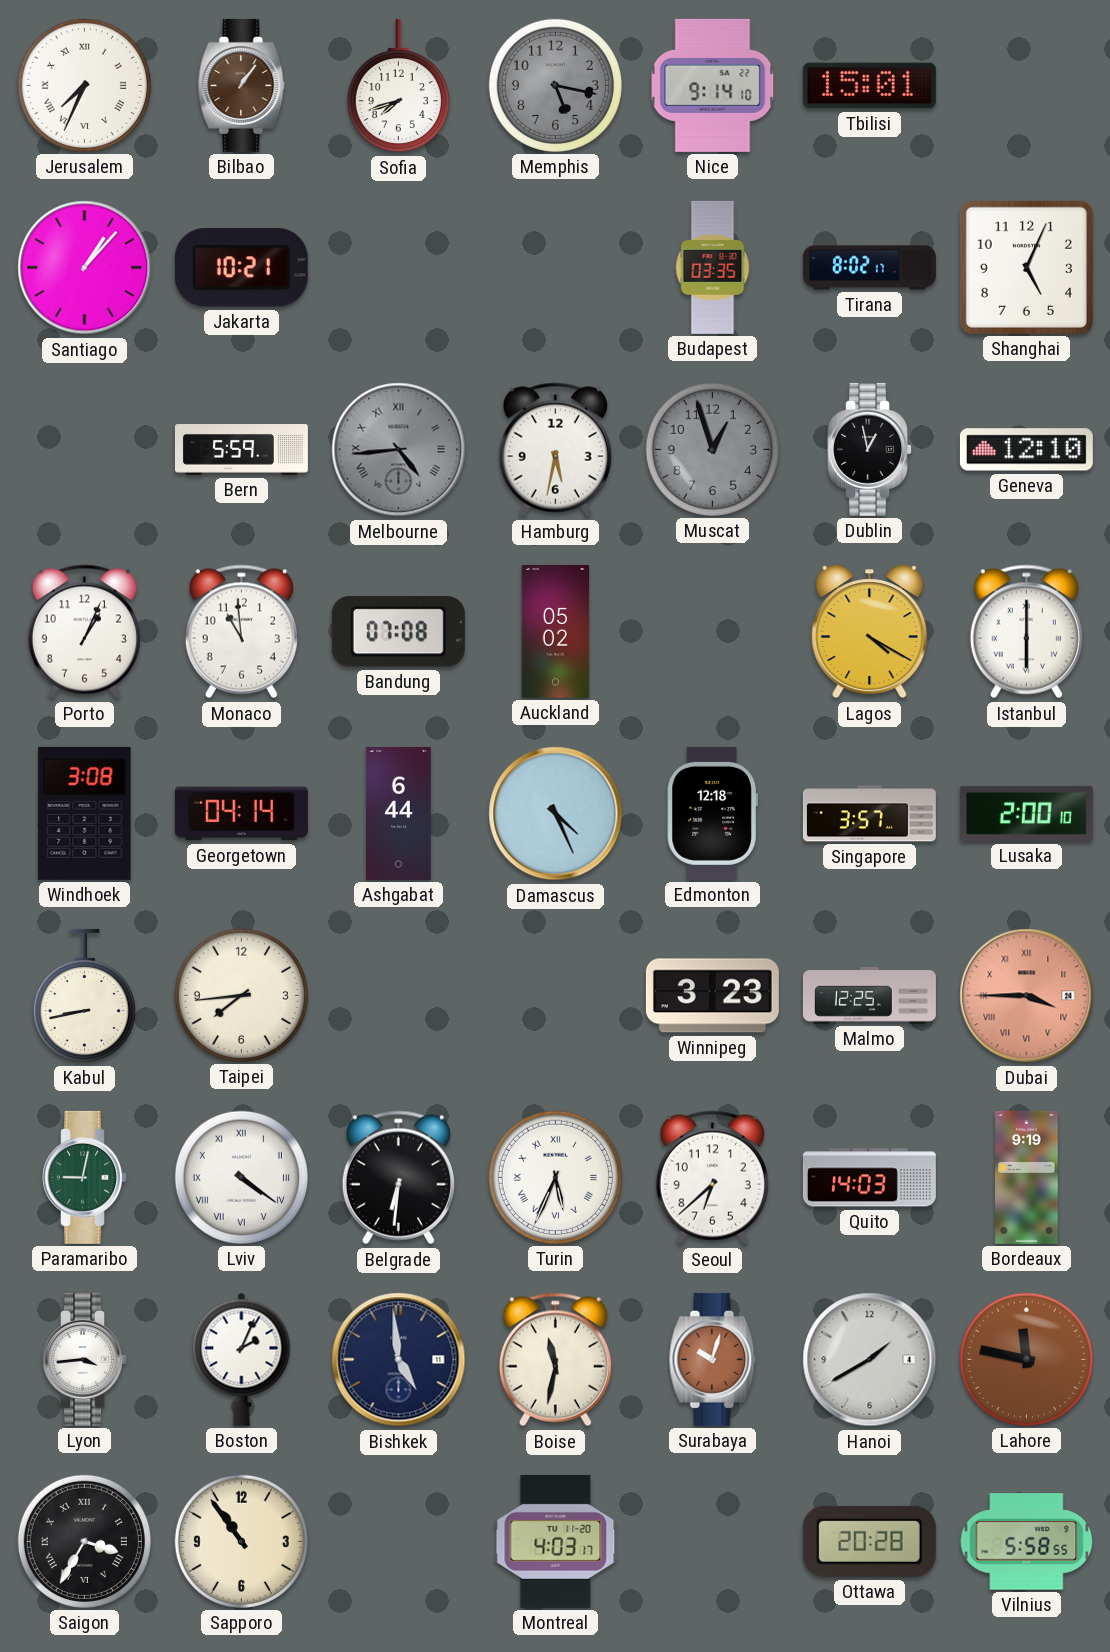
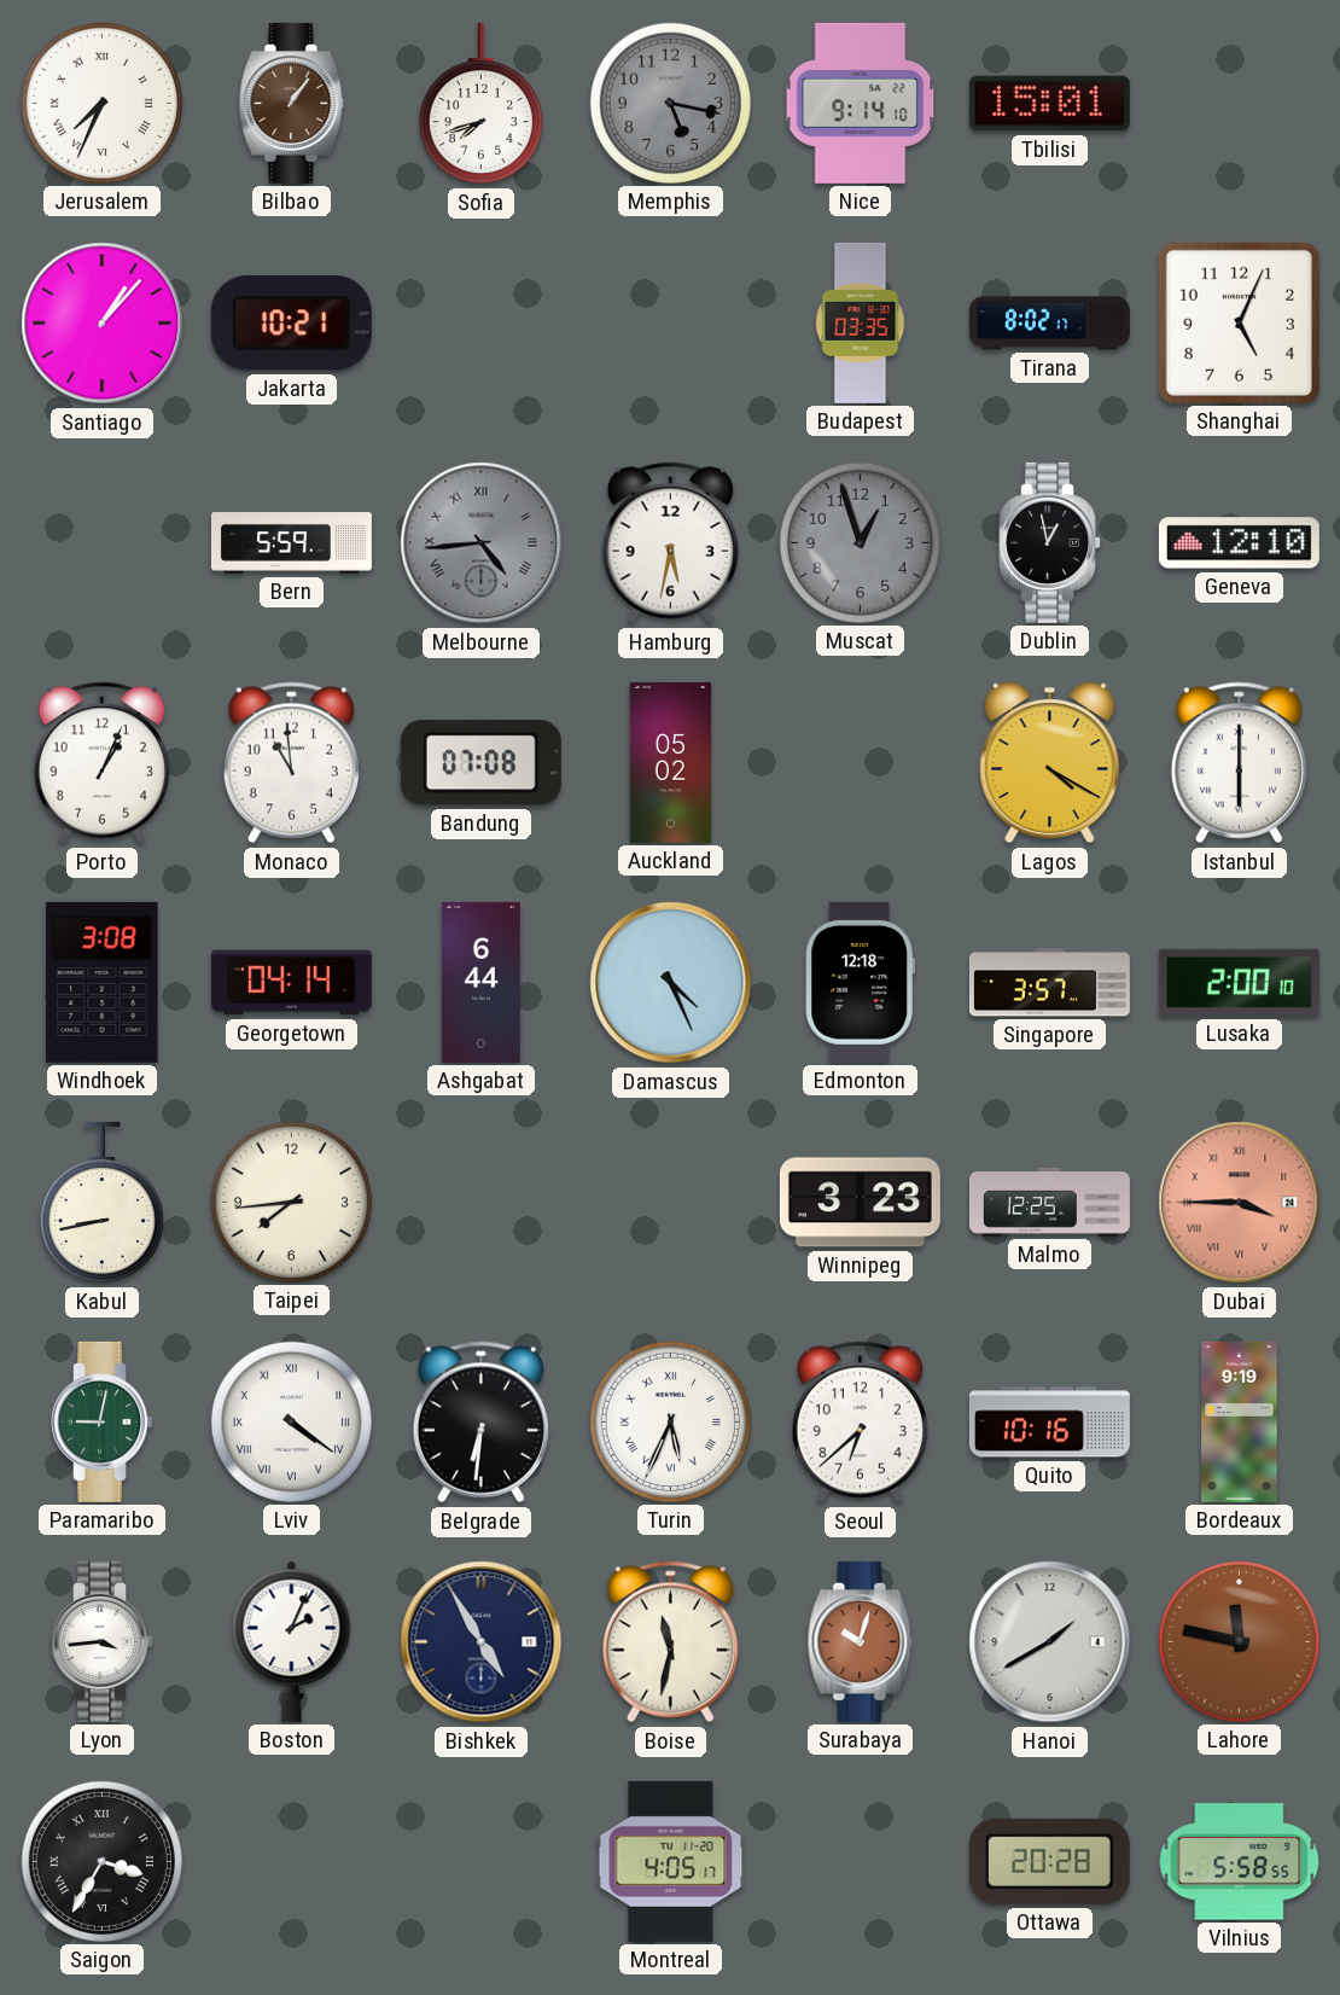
Quito: 14:03 -> 10:16
Bishkek: 4:59 -> 4:55
Sapporo: 10:54 -> none
Montreal: 4:03 -> 4:05
